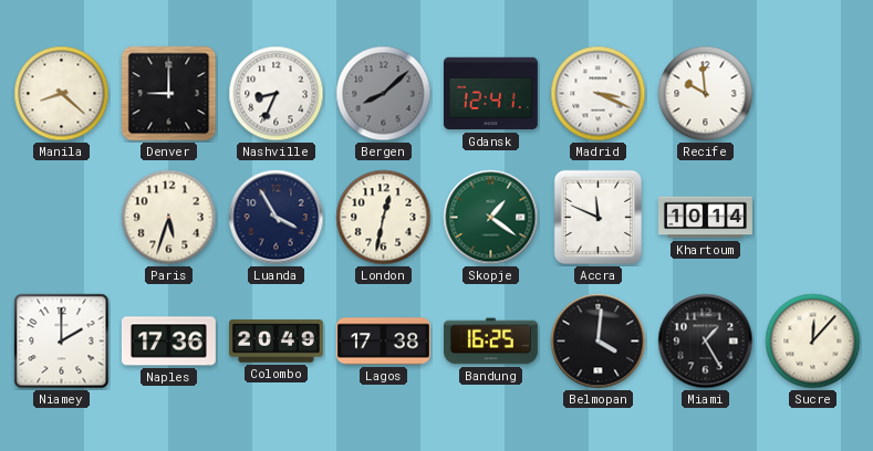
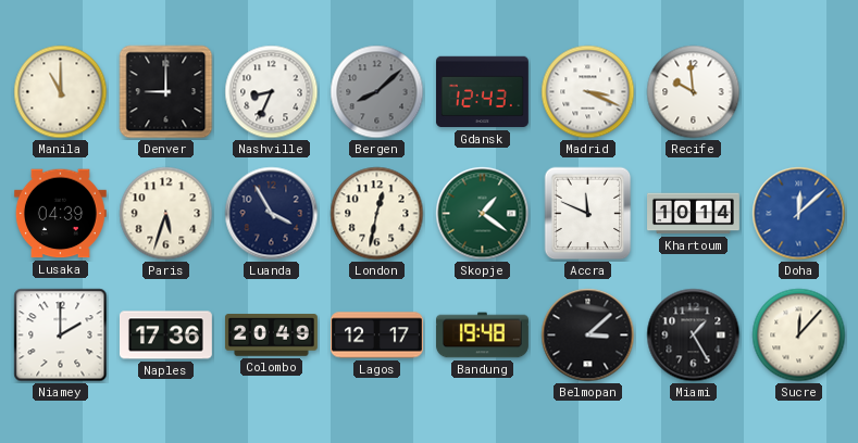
Manila: 8:22 -> 11:00
Gdansk: 12:41 -> 12:43
Lusaka: none -> 04:39
Doha: none -> 12:08
Lagos: 17:38 -> 12:17
Bandung: 16:25 -> 19:48
Belmopan: 4:01 -> 3:08
